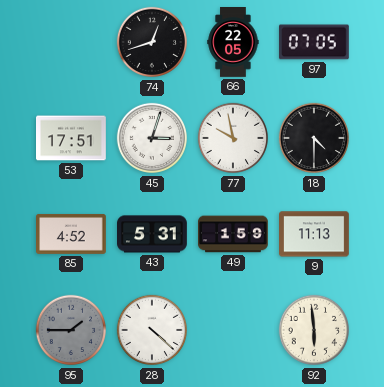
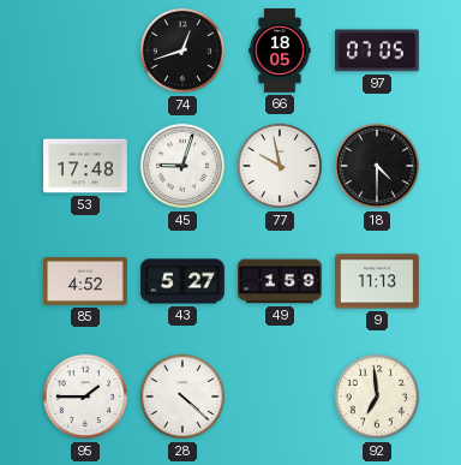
66: 22:05 -> 18:05
53: 17:51 -> 17:48
45: 3:03 -> 9:03
43: 5:31 -> 5:27
95 dial: grey -> white
92: 5:59 -> 6:59
